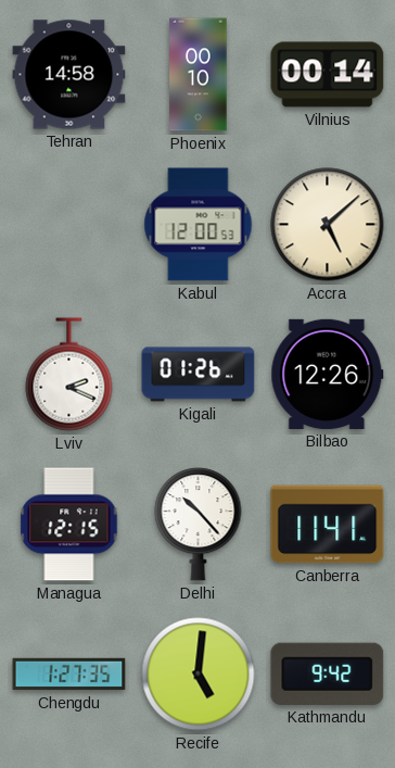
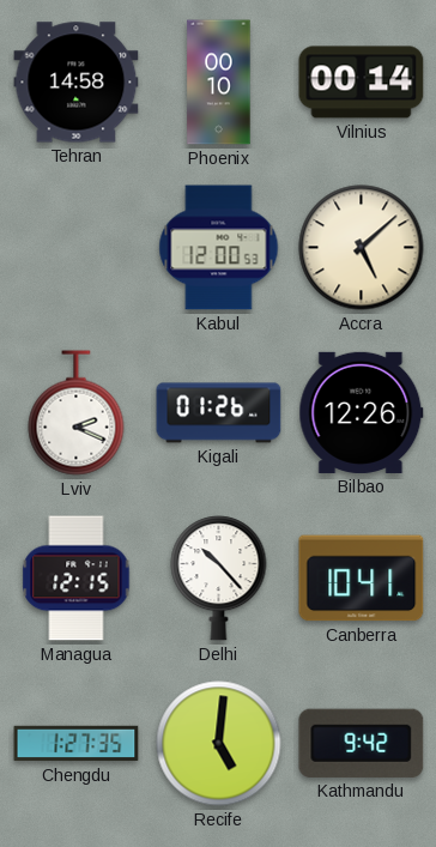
Canberra: 11:41 -> 10:41
